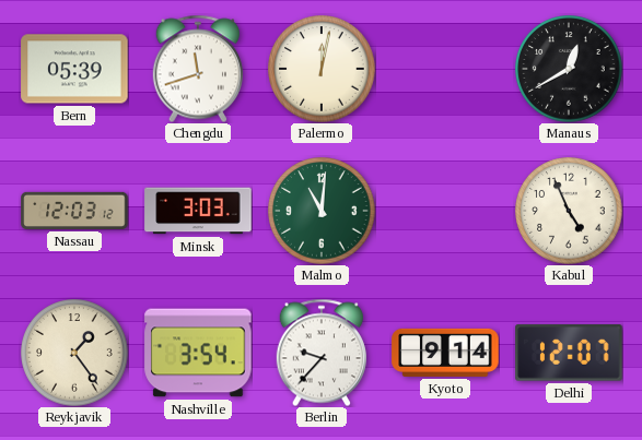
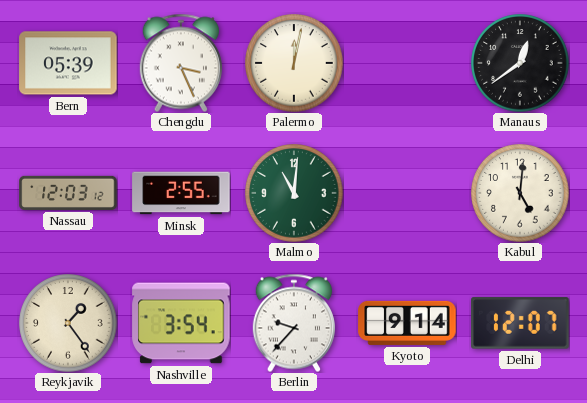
Chengdu: 11:42 -> 3:26
Manaus: 12:40 -> 12:39
Minsk: 3:03 -> 2:55
Kabul: 4:56 -> 5:01
